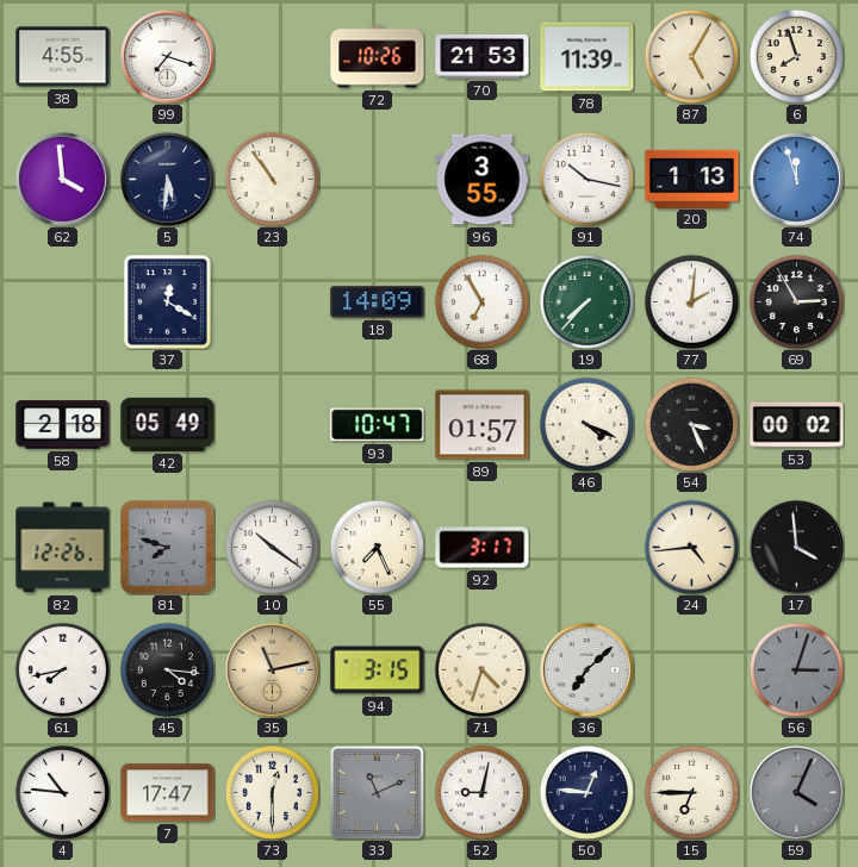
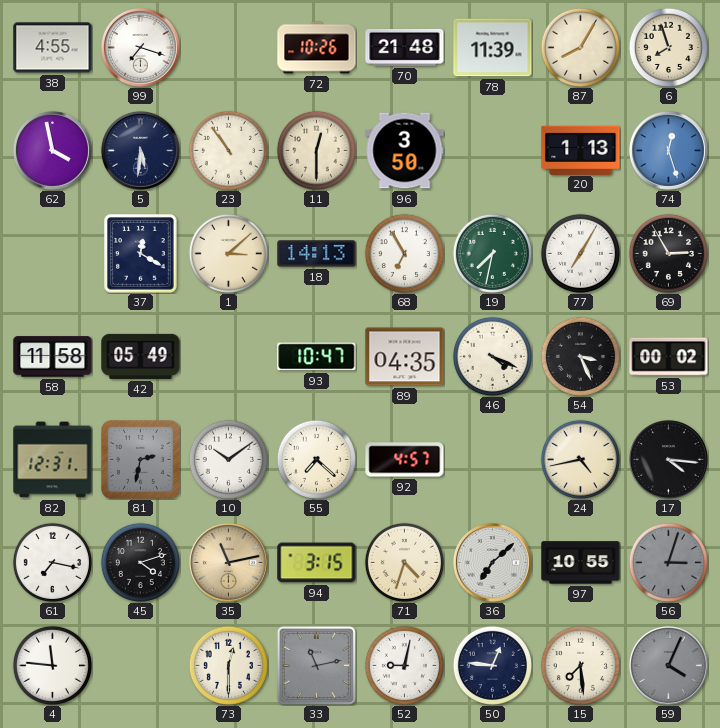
70: 21:53 -> 21:48
87: 5:05 -> 8:05
62: 3:59 -> 3:58
11: none -> 12:30
96: 3:55 -> 3:50
91: 10:17 -> none
74: 11:57 -> 12:27
1: none -> 3:08
18: 14:09 -> 14:13
19: 7:37 -> 7:32
77: 2:01 -> 7:05
58: 2:18 -> 11:58
89: 01:57 -> 04:35
82: 12:26 -> 12:31
81: 7:48 -> 2:32
10: 10:21 -> 10:09
55: 7:26 -> 7:22
92: 3:17 -> 4:57
24: 4:44 -> 4:43
17: 3:59 -> 4:16
61: 7:43 -> 7:17
45: 4:16 -> 4:12
97: none -> 10:55
4: 10:46 -> 11:46
7: 17:47 -> none
33: 11:11 -> 11:13
15: 6:45 -> 7:29
